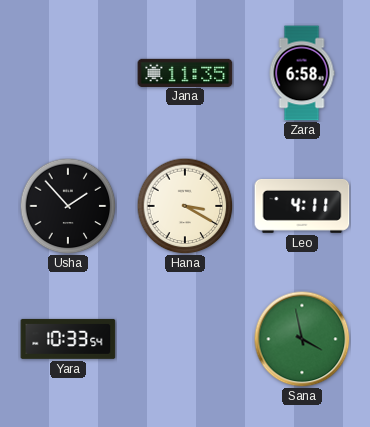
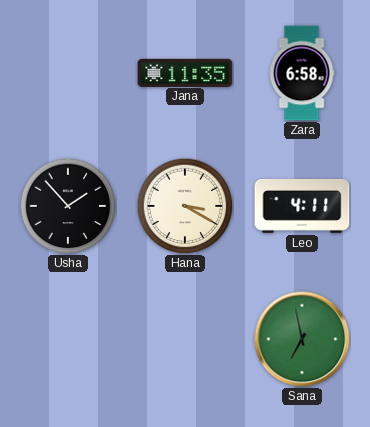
Yara: 10:33 -> none
Sana: 3:58 -> 6:58
